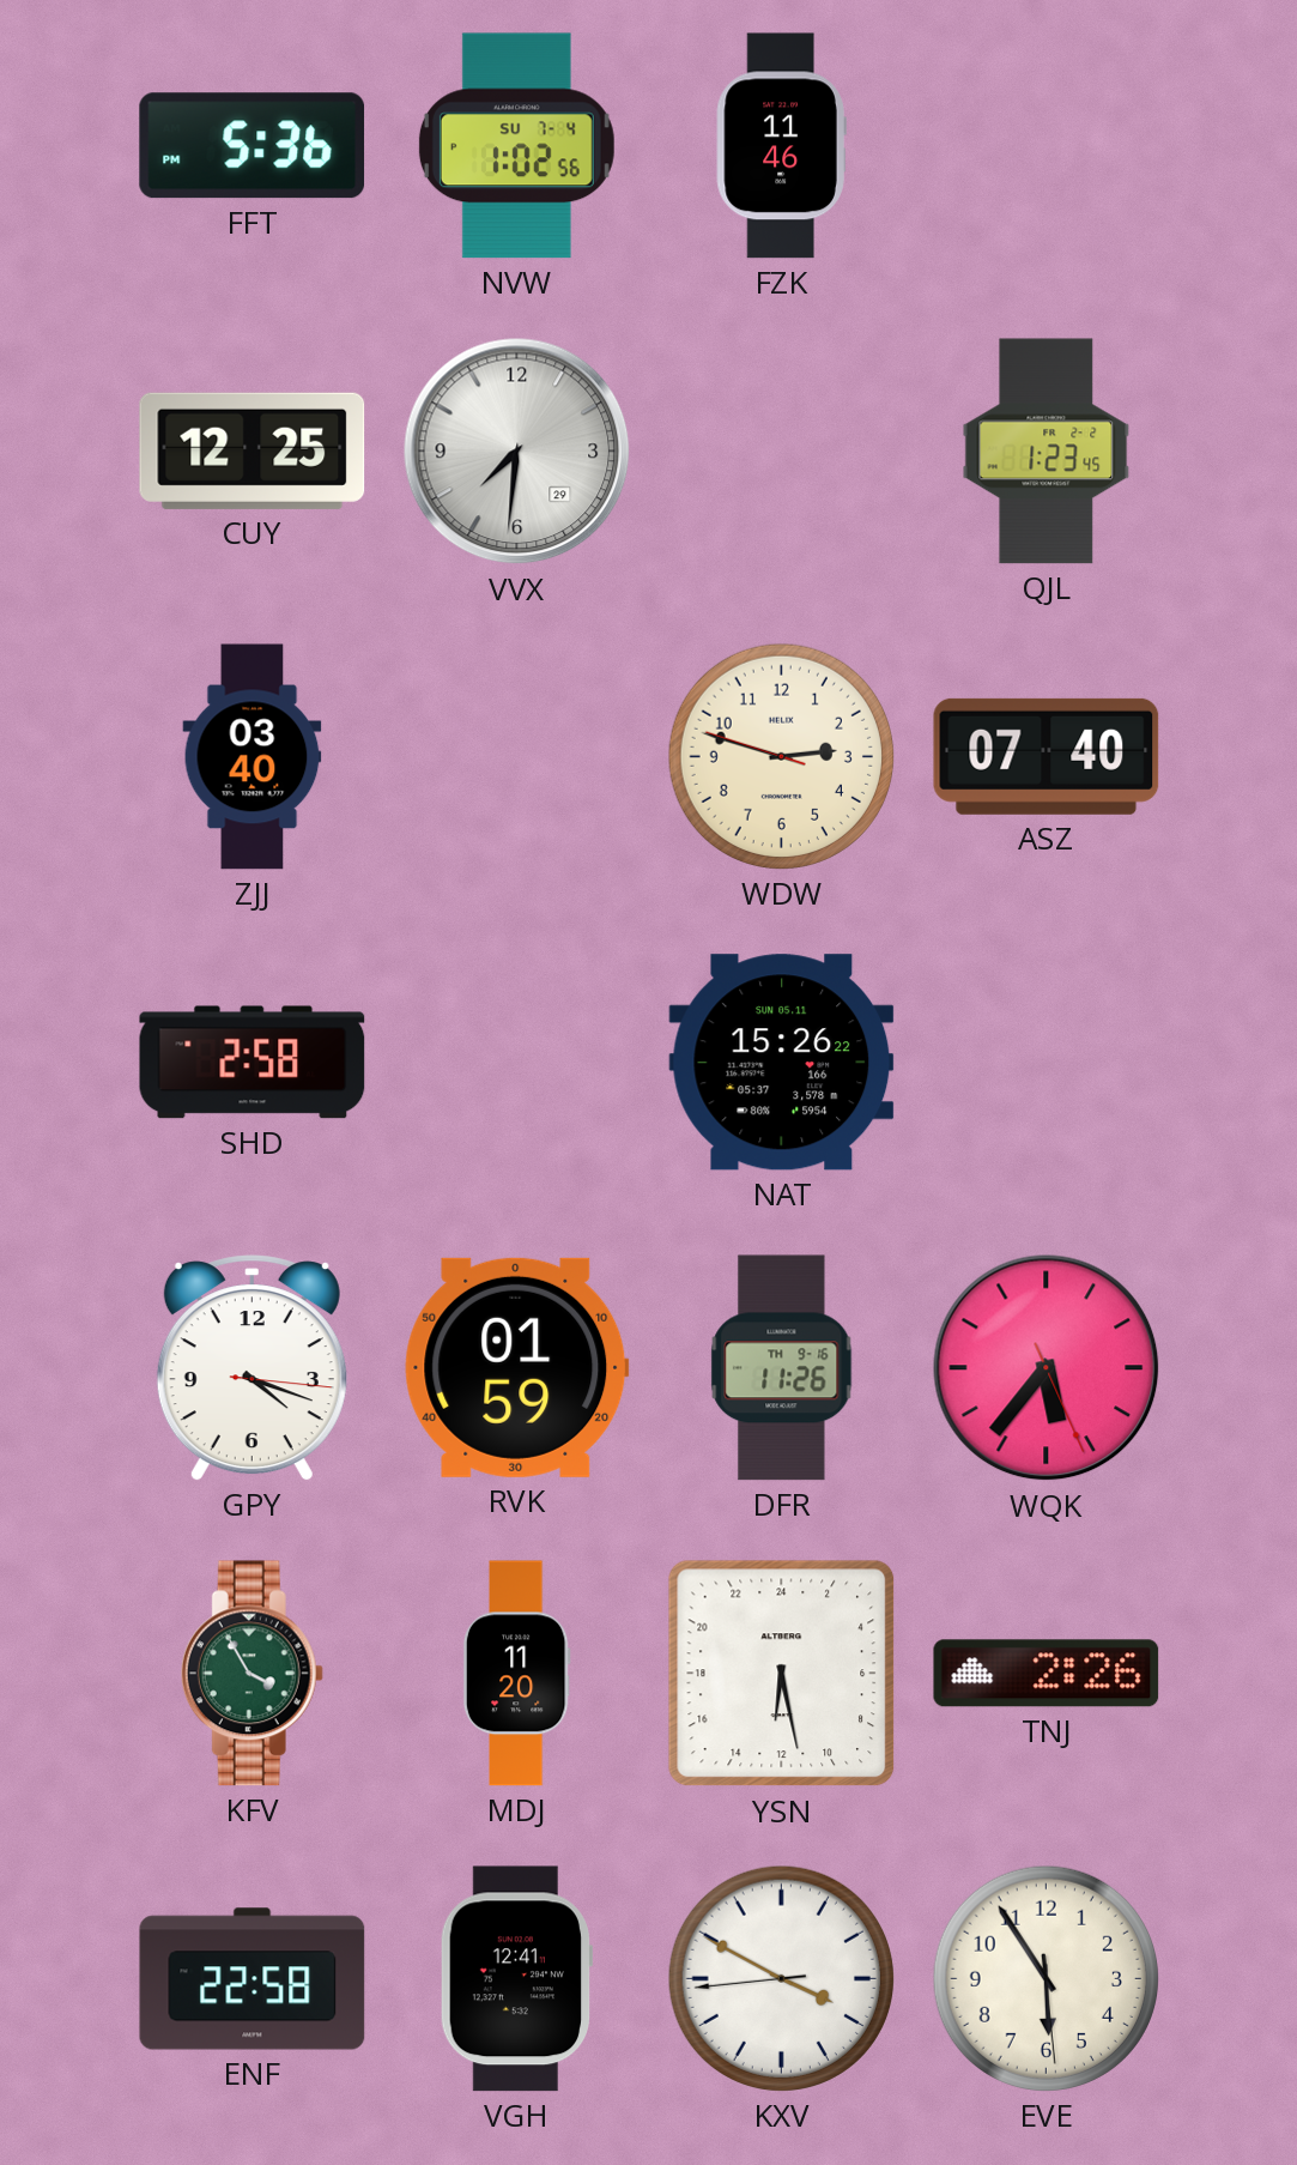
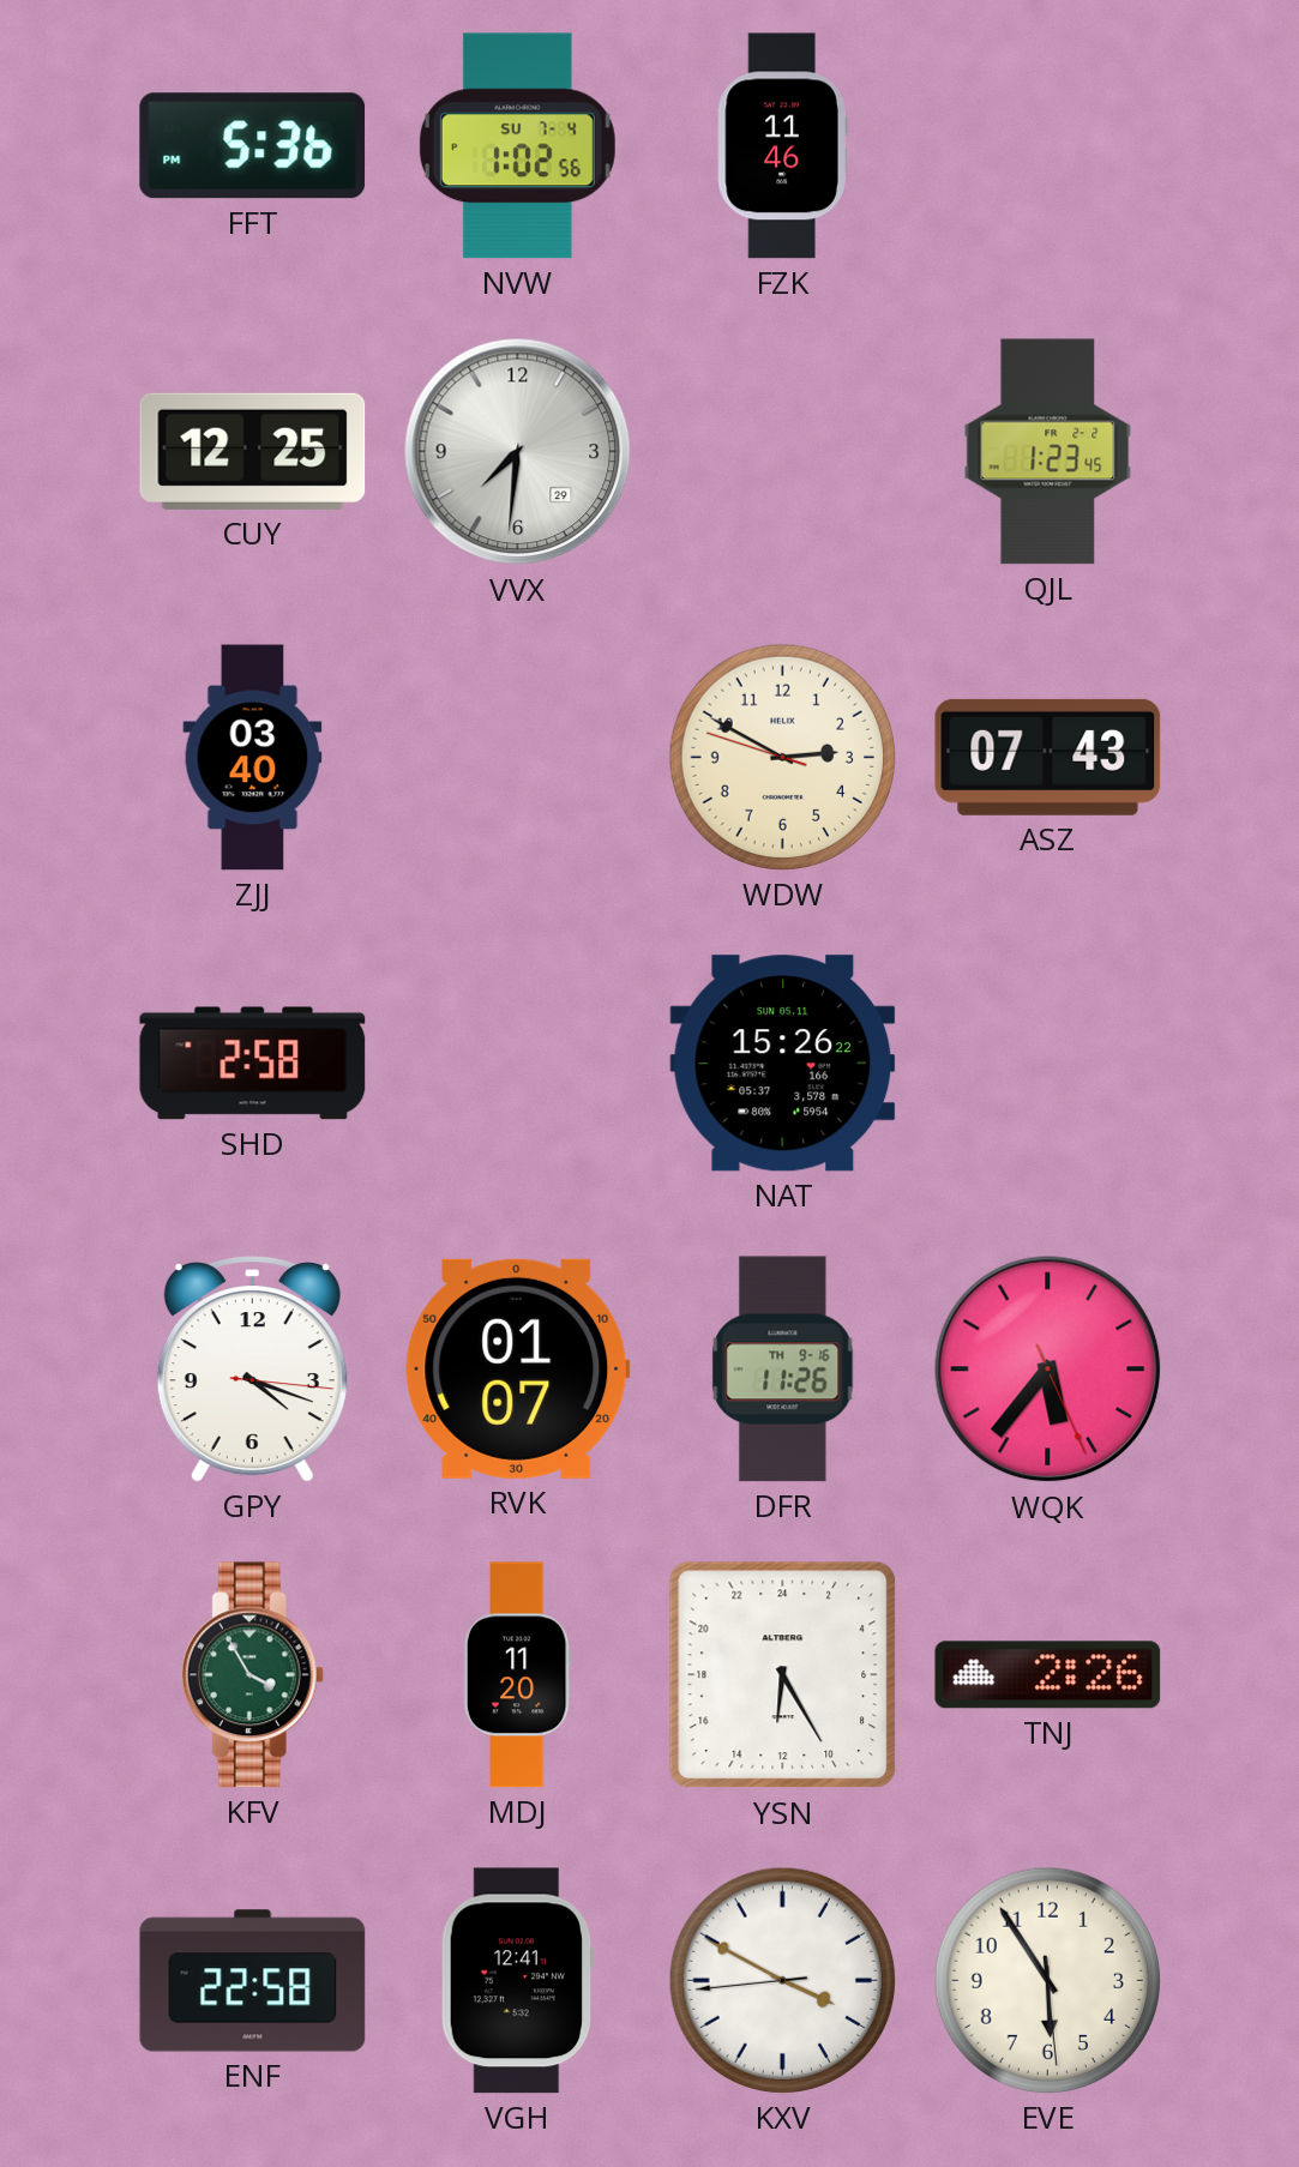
WDW: 2:47 -> 2:49
ASZ: 07:40 -> 07:43
RVK: 01:59 -> 01:07
YSN: 12:28 -> 12:25
